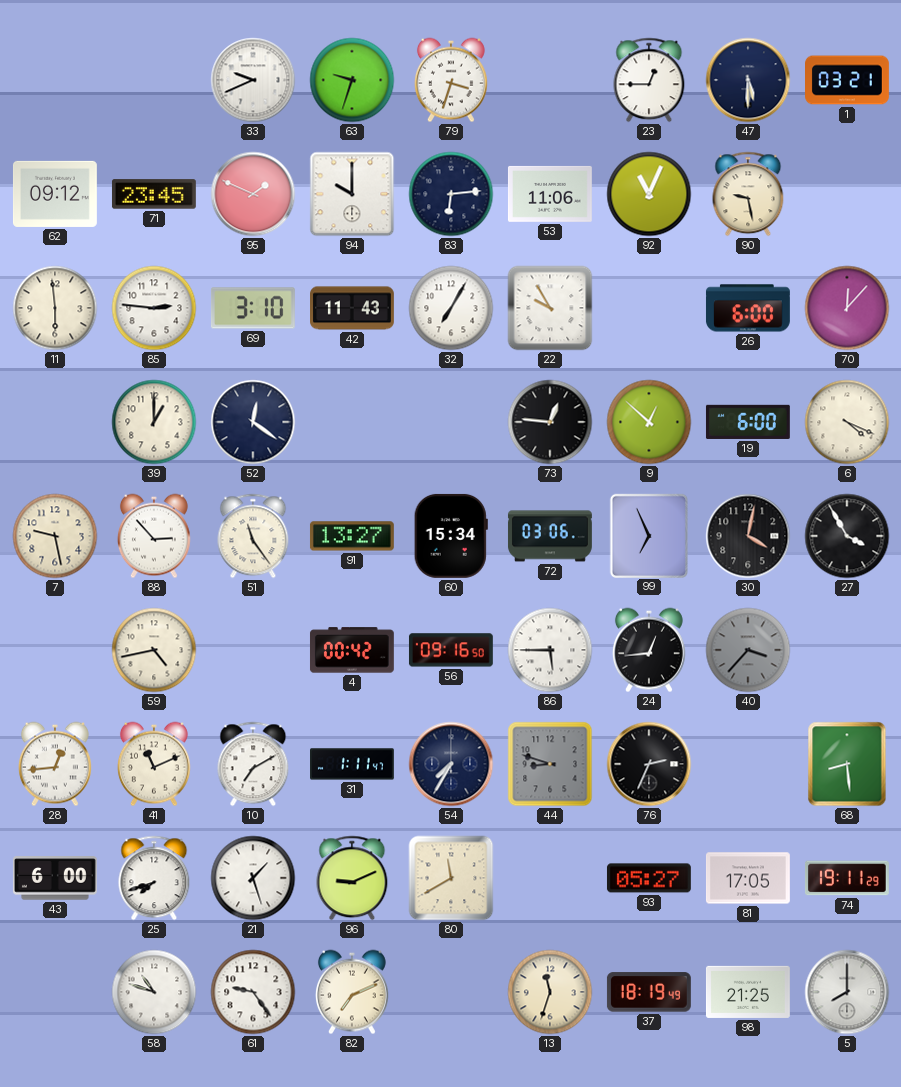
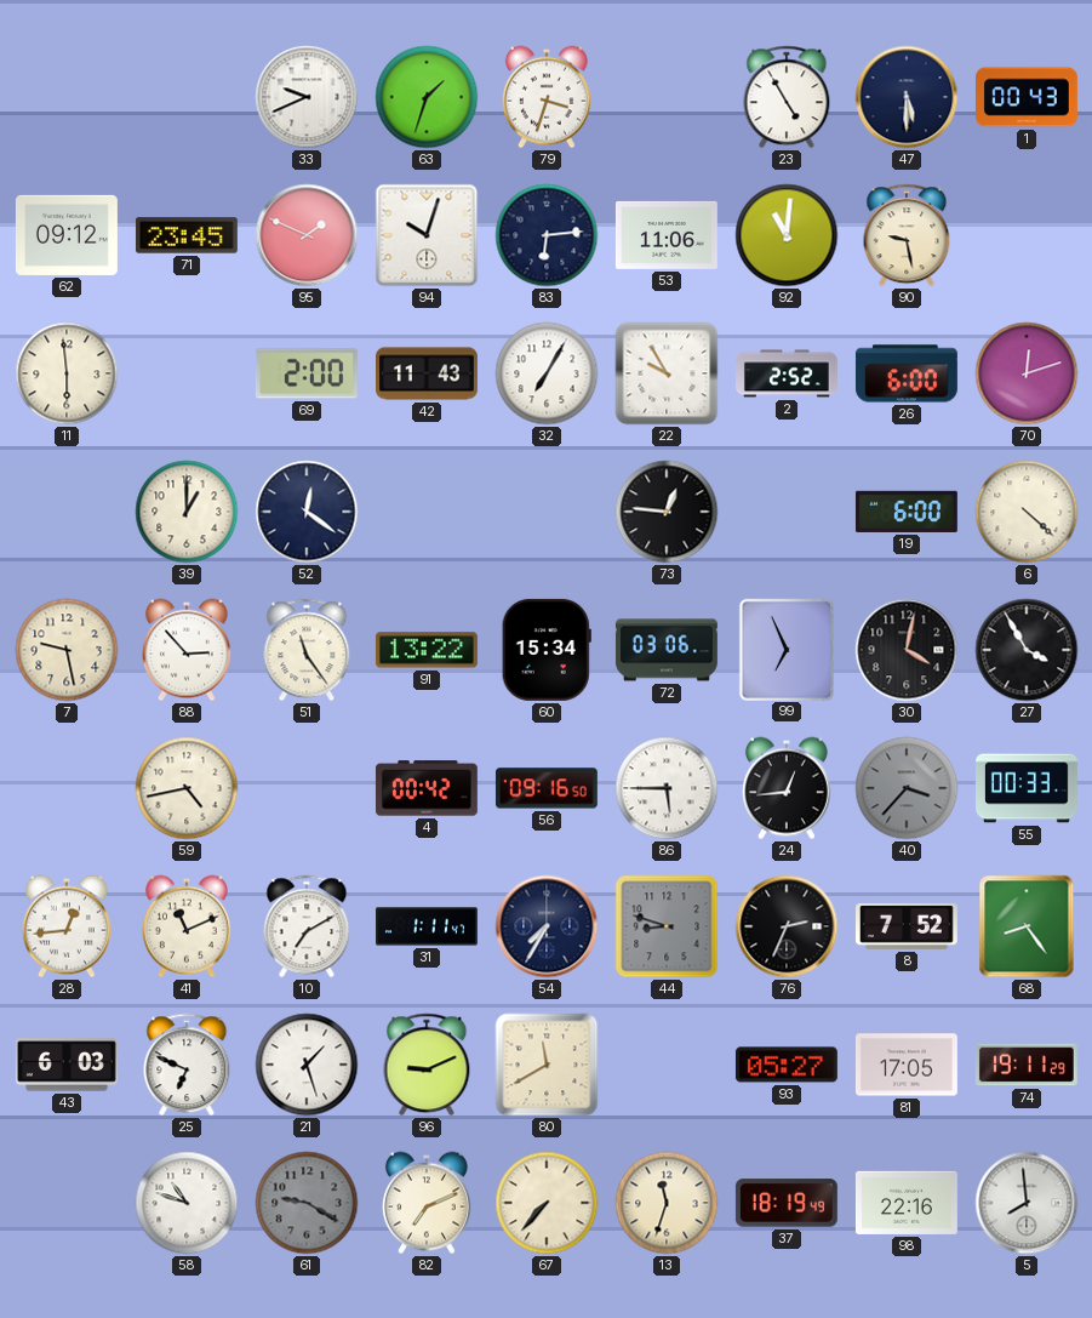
63: 9:33 -> 1:33
23: 12:45 -> 4:55
1: 03:21 -> 00:43
94: 10:00 -> 10:03
92: 11:04 -> 11:01
85: 2:46 -> none
69: 3:10 -> 2:00
2: none -> 2:52
70: 12:07 -> 12:12
9: 12:52 -> none
6: 4:19 -> 4:22
91: 13:27 -> 13:22
55: none -> 00:33
8: none -> 7:52
68: 8:29 -> 8:24
43: 6:00 -> 6:03
25: 7:42 -> 6:49
61: 9:24 -> 9:20
61 dial: white -> grey
67: none -> 7:37
98: 21:25 -> 22:16
5: 8:00 -> 7:59
